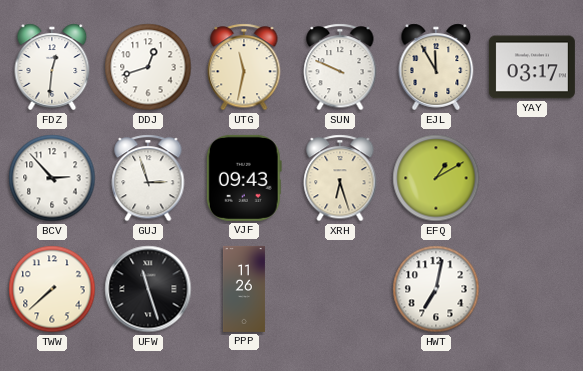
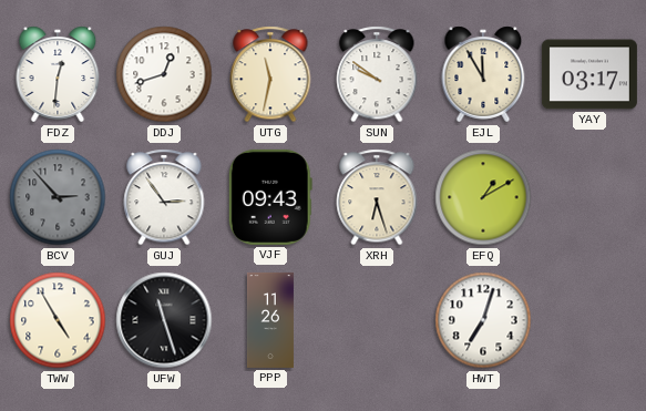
SUN: 9:49 -> 9:51
BCV dial: white -> grey
GUJ: 2:57 -> 2:54
TWW: 7:38 -> 4:55
HWT: 7:02 -> 7:03
